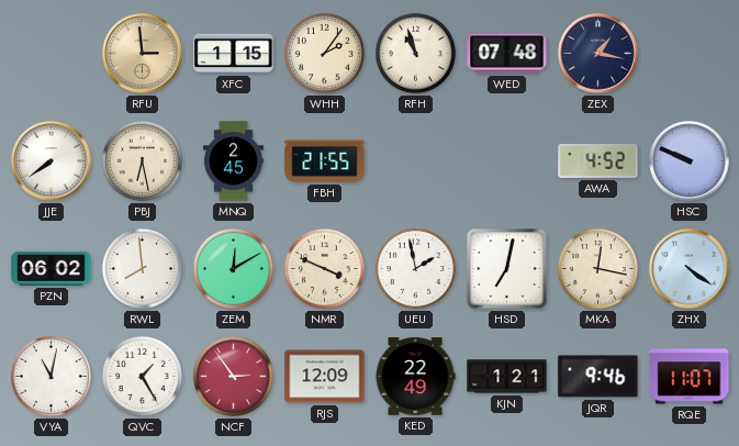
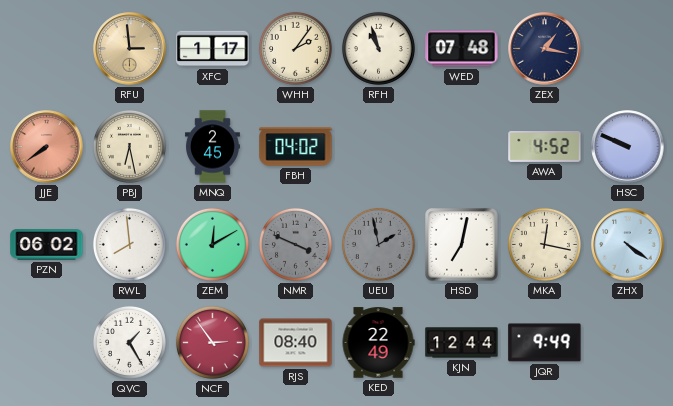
XFC: 1:15 -> 1:17
JJE dial: white -> salmon
FBH: 21:55 -> 04:02
NMR dial: cream -> grey
UEU dial: white -> grey
VYA: 11:02 -> none
RJS: 12:09 -> 08:40
KJN: 1:21 -> 12:44
JQR: 9:46 -> 9:49
RQE: 11:07 -> none
